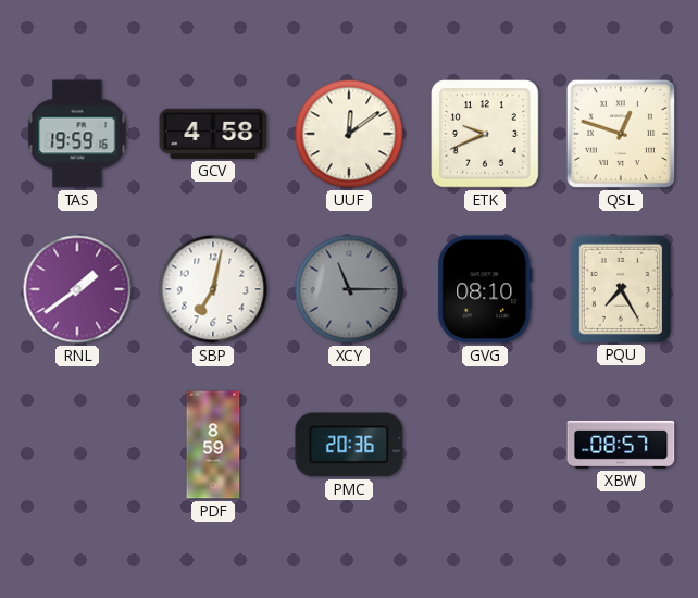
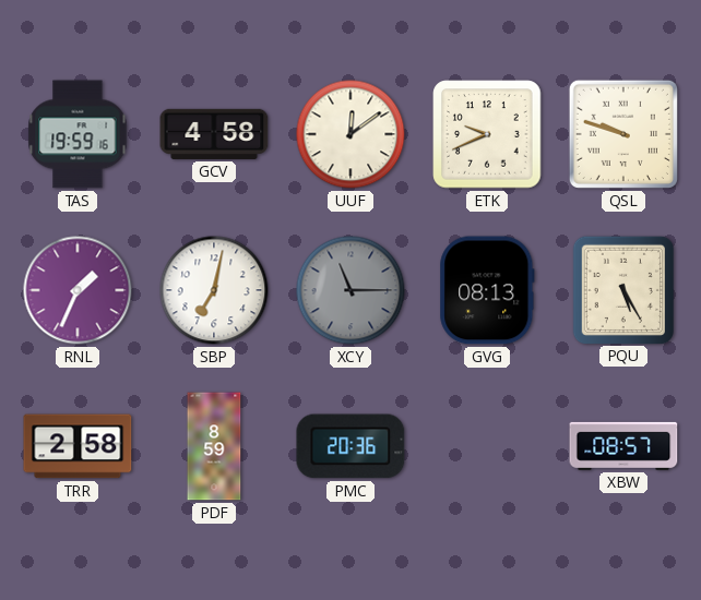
QSL: 12:48 -> 9:48
RNL: 1:39 -> 1:34
GVG: 08:10 -> 08:13
PQU: 7:25 -> 5:25
TRR: none -> 2:58
